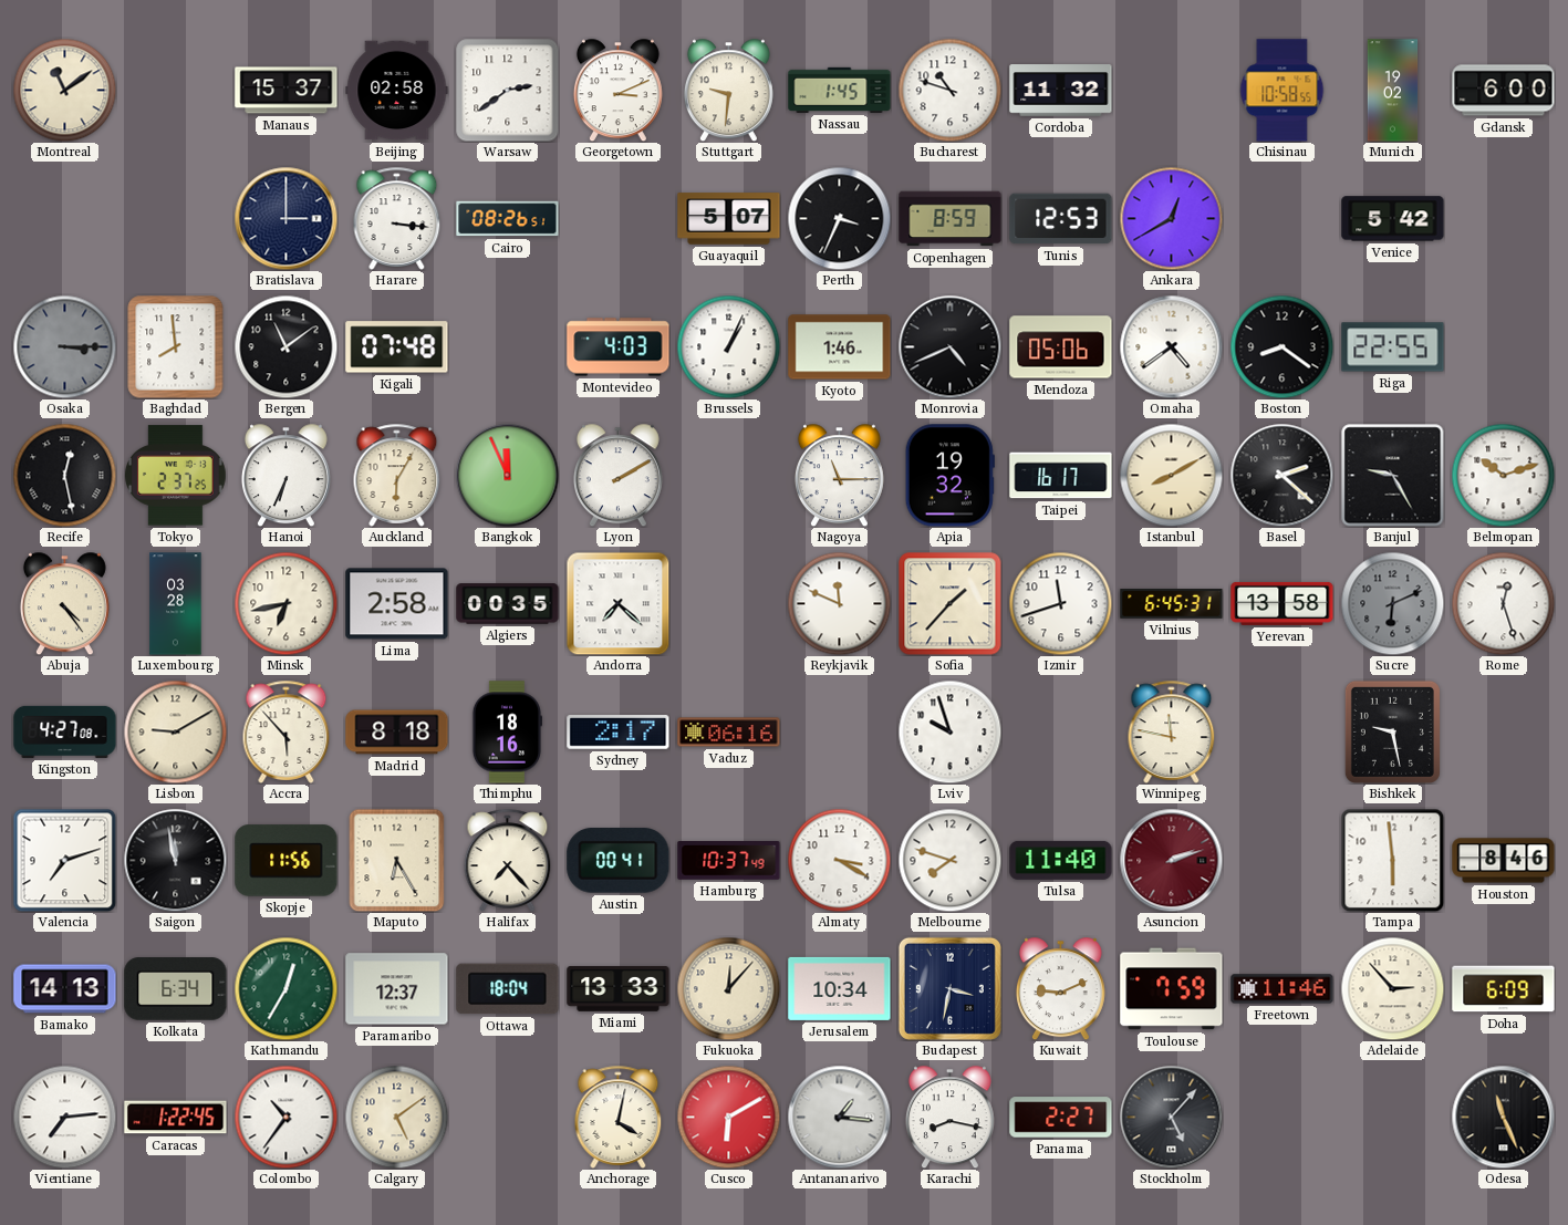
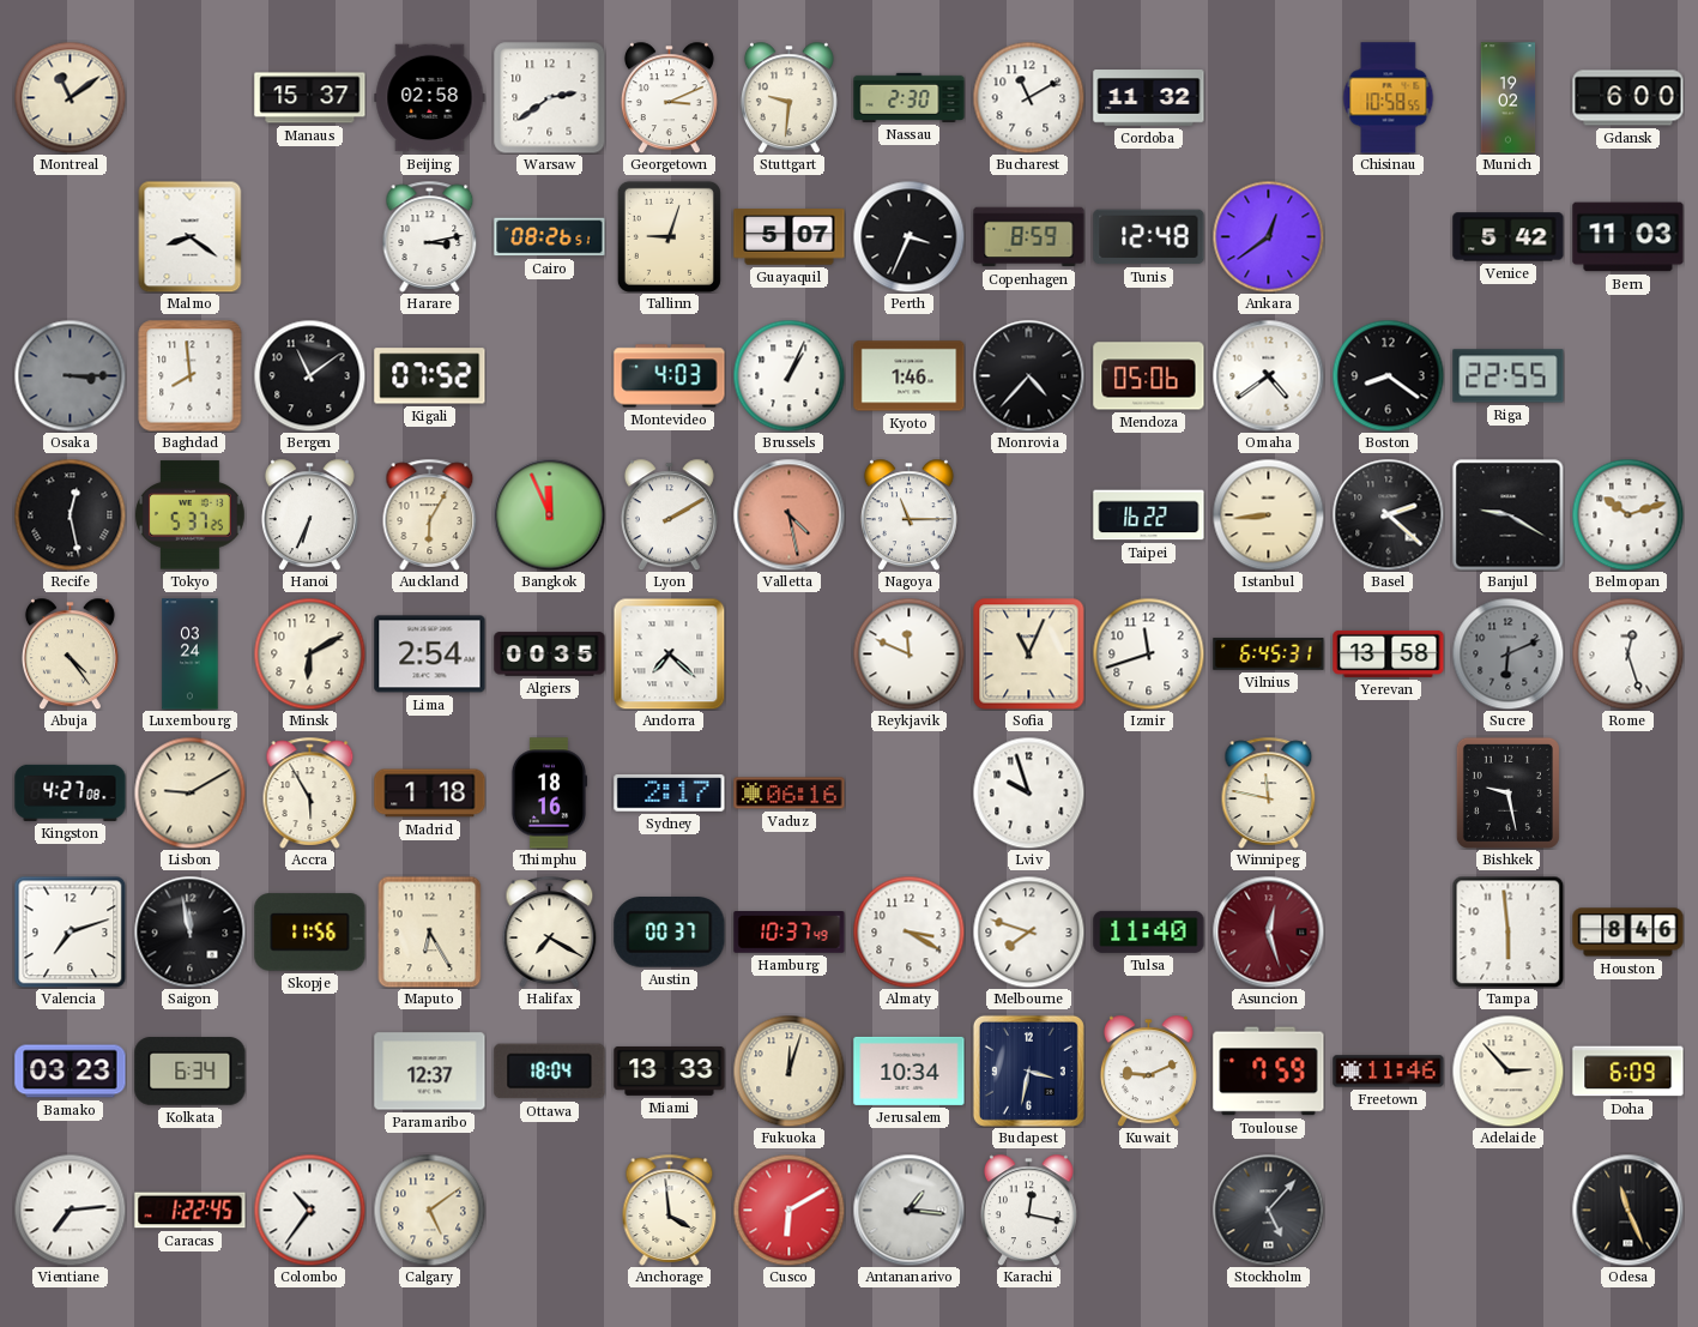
Nassau: 1:45 -> 2:30
Bucharest: 10:48 -> 11:10
Malmo: none -> 8:21
Bratislava: 3:00 -> none
Harare: 3:16 -> 3:13
Tallinn: none -> 9:03
Tunis: 12:53 -> 12:48
Ankara: 12:40 -> 12:39
Bern: none -> 11:03
Kigali: 07:48 -> 07:52
Monrovia: 4:41 -> 4:37
Tokyo: 2:37 -> 5:37
Valletta: none -> 4:28
Apia: 19:32 -> none
Taipei: 16:17 -> 16:22
Istanbul: 8:10 -> 8:44
Banjul: 9:25 -> 9:20
Luxembourg: 03:28 -> 03:24
Minsk: 6:43 -> 6:10
Lima: 2:58 -> 2:54
Sofia: 1:37 -> 11:04
Accra: 5:53 -> 5:55
Madrid: 8:18 -> 1:18
Halifax: 7:23 -> 7:20
Austin: 00:41 -> 00:37
Asuncion: 2:12 -> 12:27
Bamako: 14:13 -> 03:23
Kathmandu: 12:35 -> none
Fukuoka: 12:07 -> 12:03
Anchorage: 4:02 -> 3:59
Karachi: 8:17 -> 12:17
Panama: 2:27 -> none
